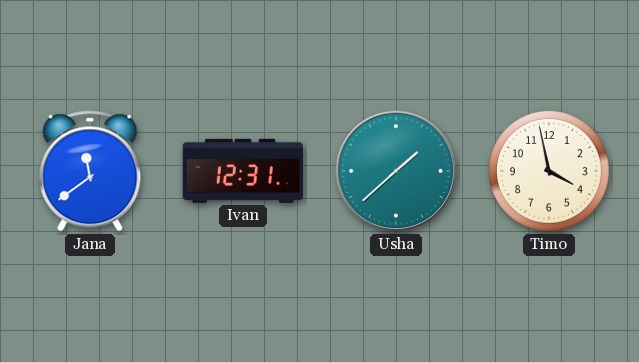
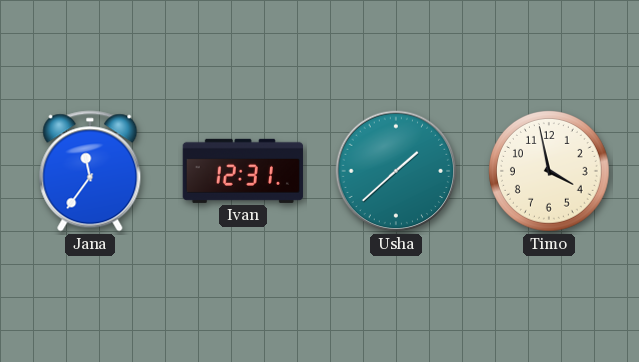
Jana: 11:39 -> 11:36
